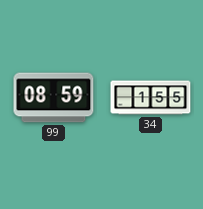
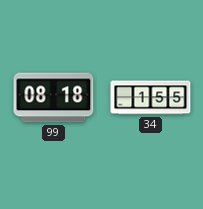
99: 08:59 -> 08:18
